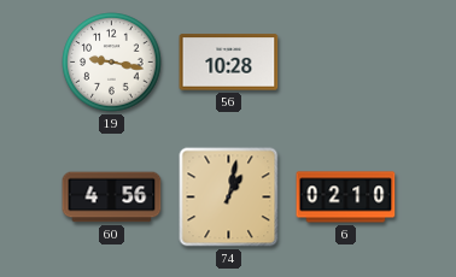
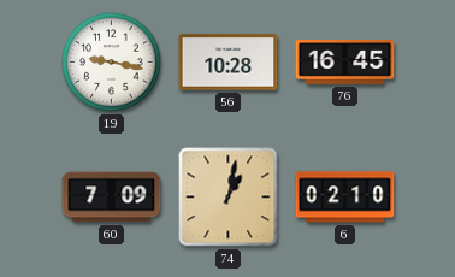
76: none -> 16:45
60: 4:56 -> 7:09
